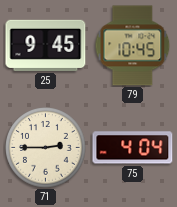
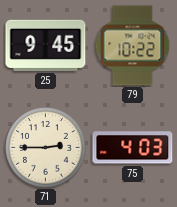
79: 10:45 -> 10:22
75: 4:04 -> 4:03
